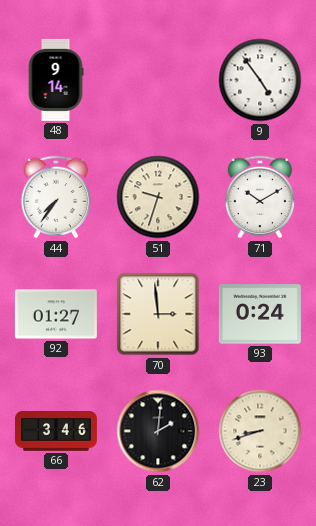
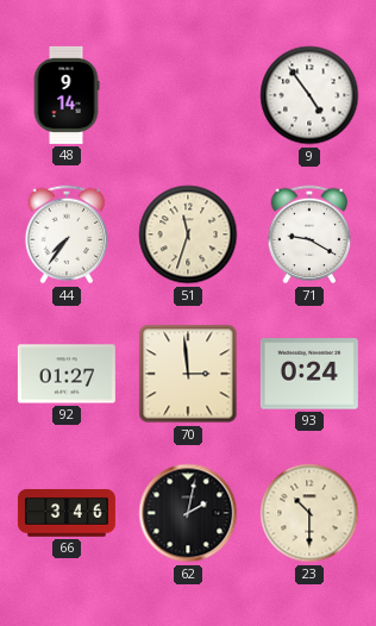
51: 9:33 -> 11:33
71: 10:10 -> 9:20
62: 2:01 -> 2:02
23: 8:42 -> 10:30
